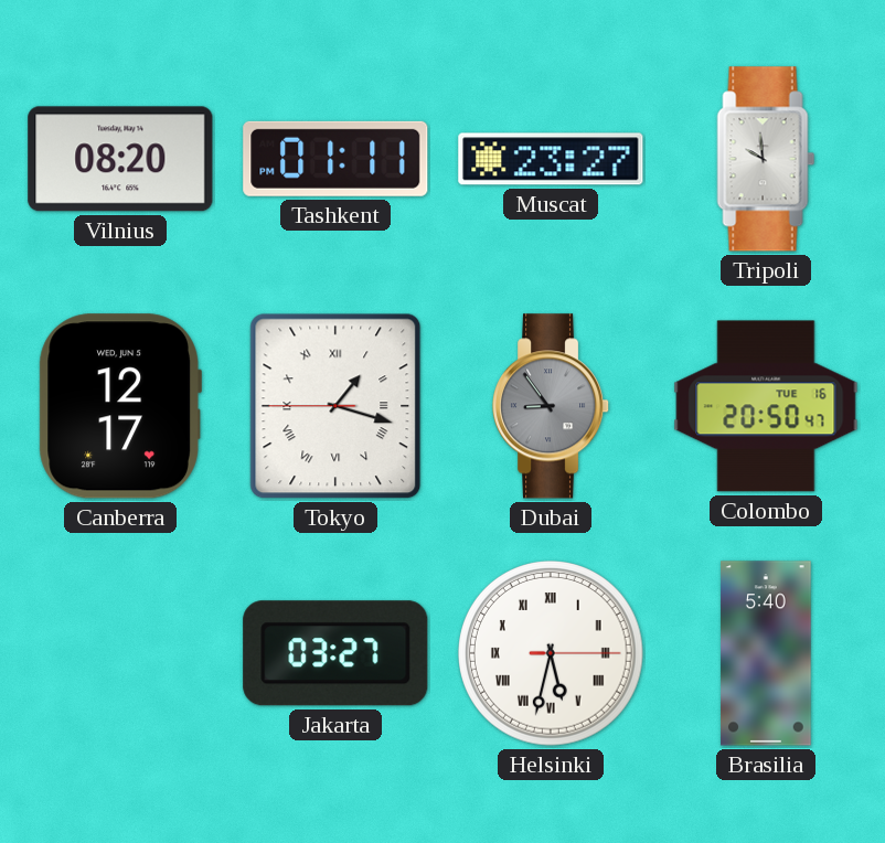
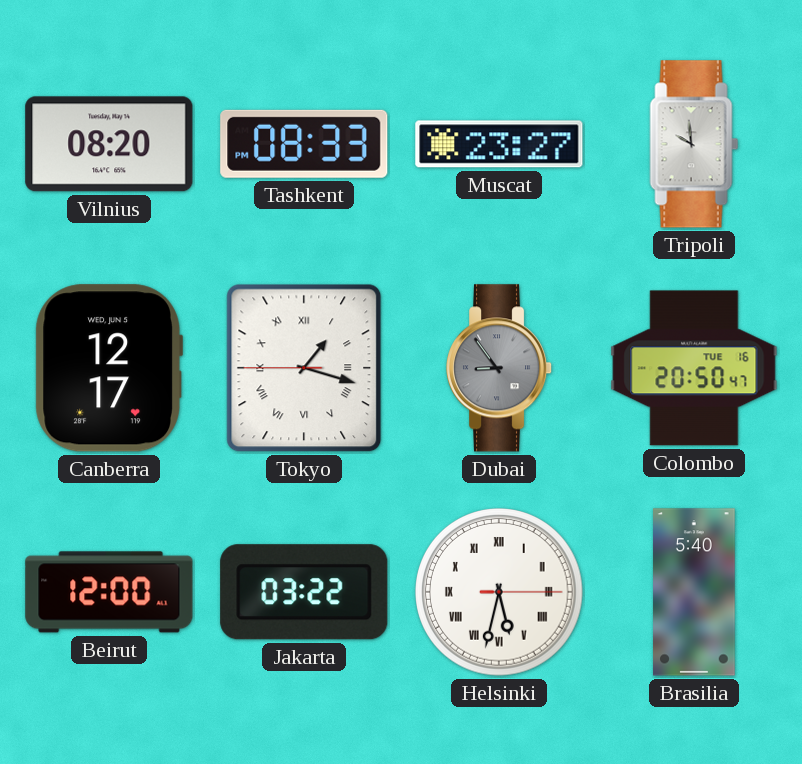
Tashkent: 01:11 -> 08:33
Beirut: none -> 12:00
Jakarta: 03:27 -> 03:22
